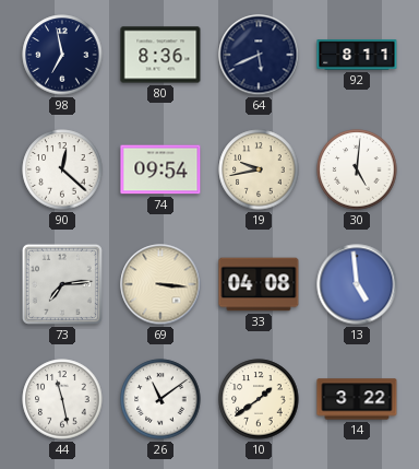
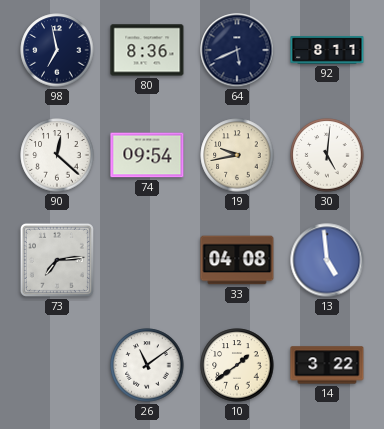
69: 3:16 -> none
44: 11:28 -> none
